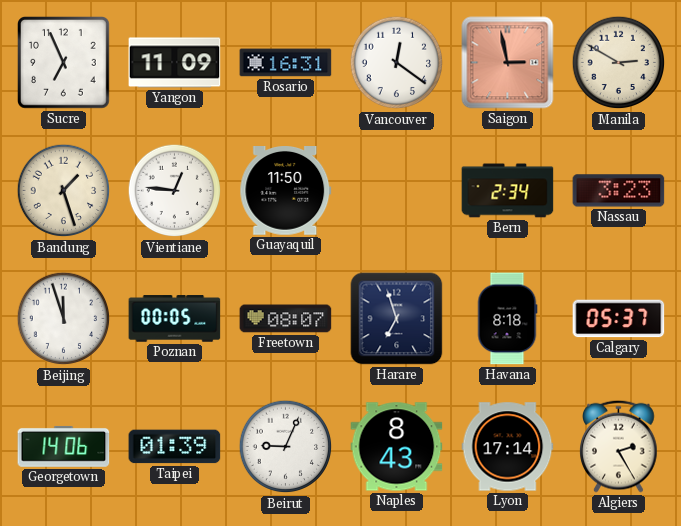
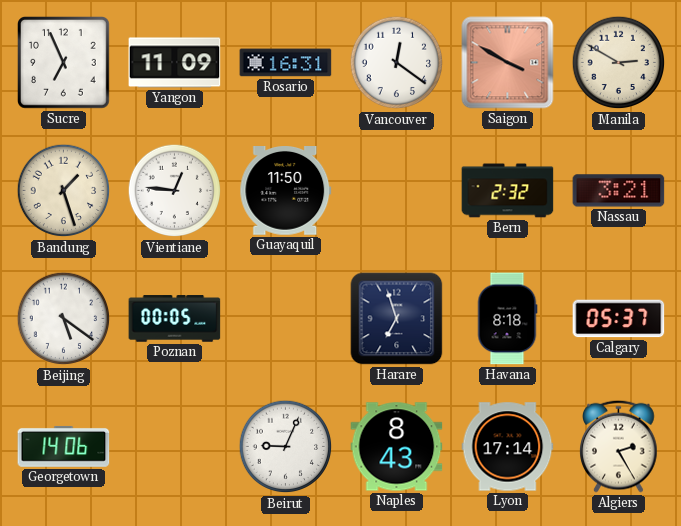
Saigon: 2:58 -> 3:50
Bern: 2:34 -> 2:32
Nassau: 3:23 -> 3:21
Beijing: 11:57 -> 5:21
Freetown: 08:07 -> none
Taipei: 01:39 -> none
